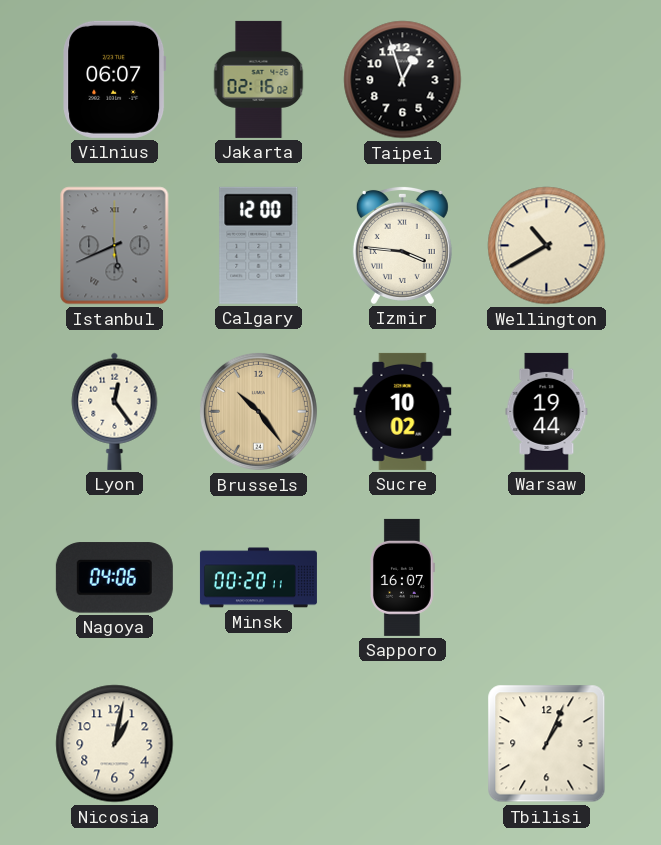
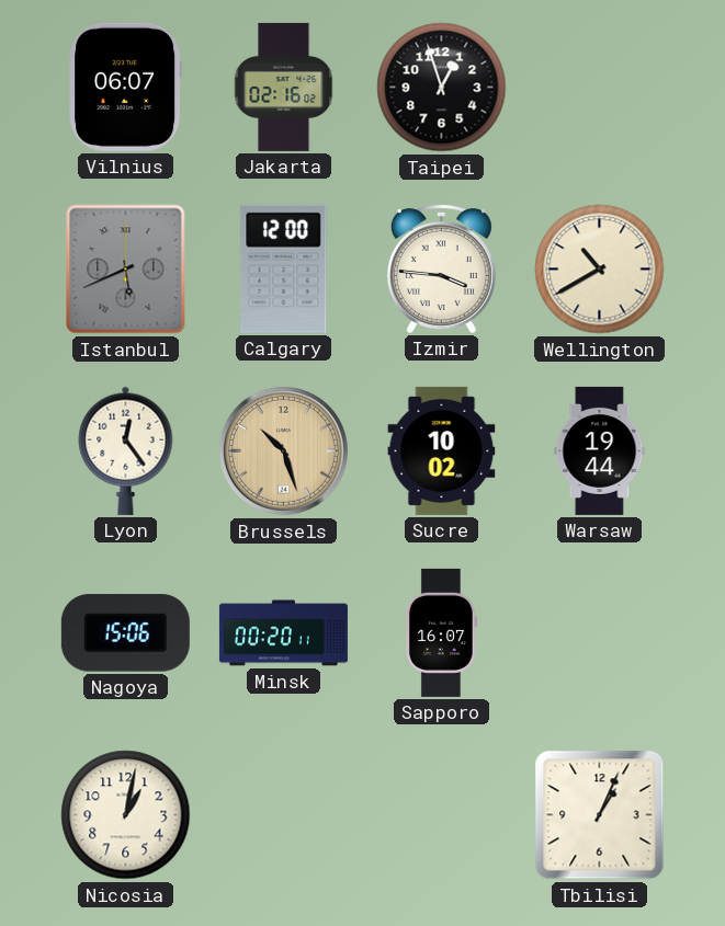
Brussels: 10:24 -> 10:27
Nagoya: 04:06 -> 15:06
